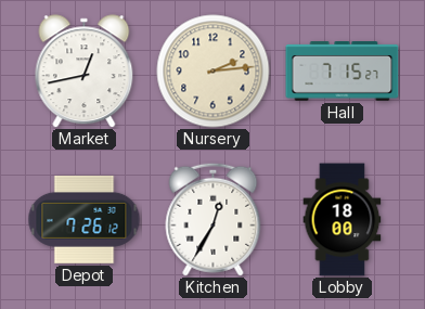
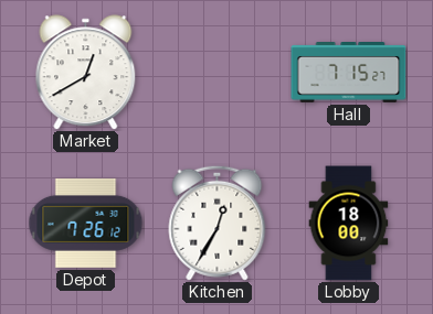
Market: 12:43 -> 12:40
Nursery: 2:14 -> none
